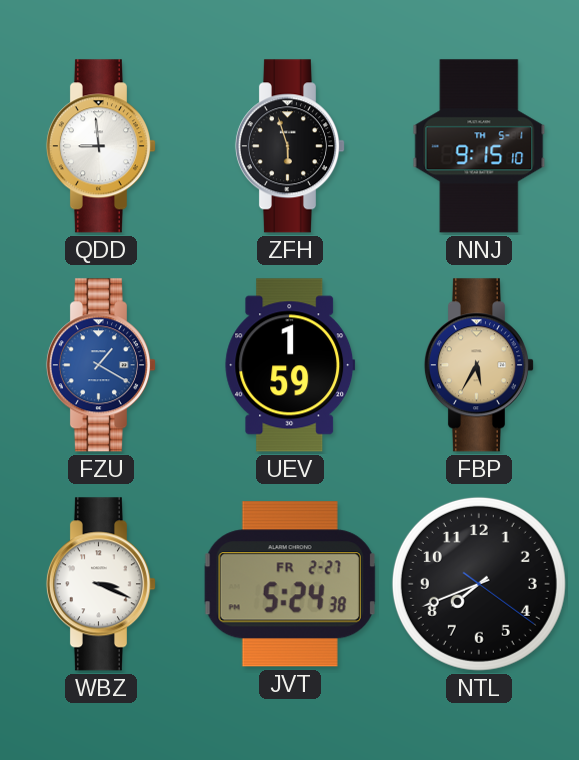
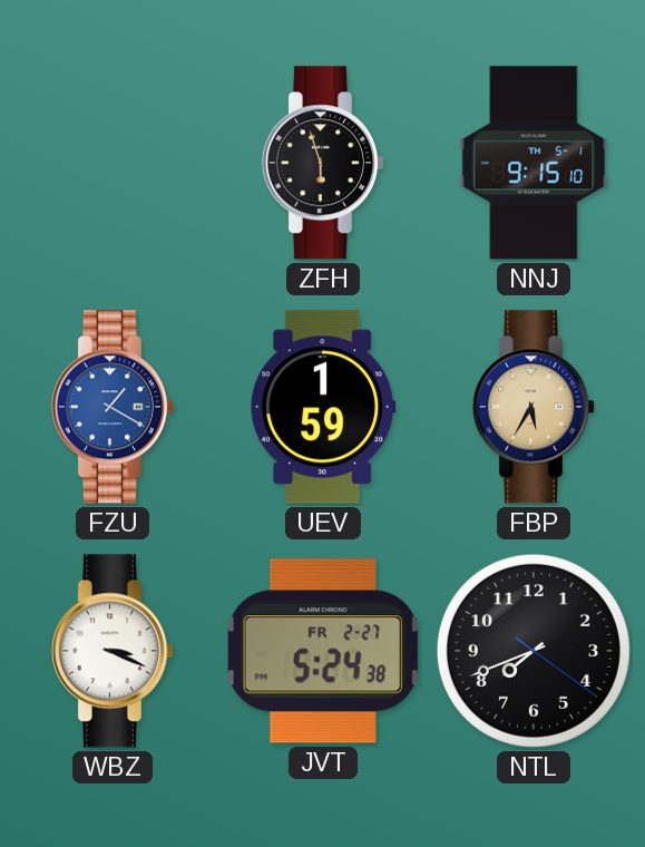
QDD: 8:59 -> none
